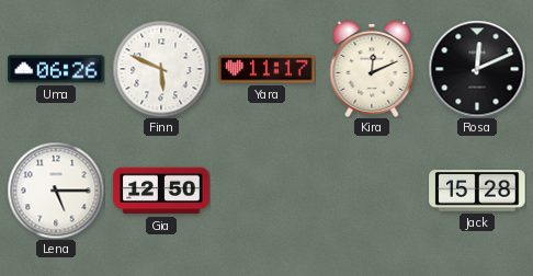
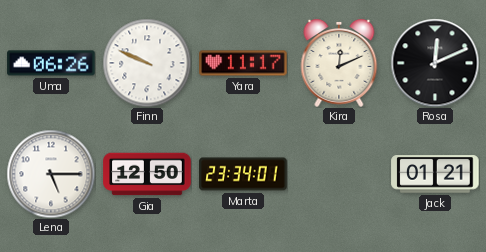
Finn: 5:49 -> 9:49
Marta: none -> 23:34
Jack: 15:28 -> 01:21
